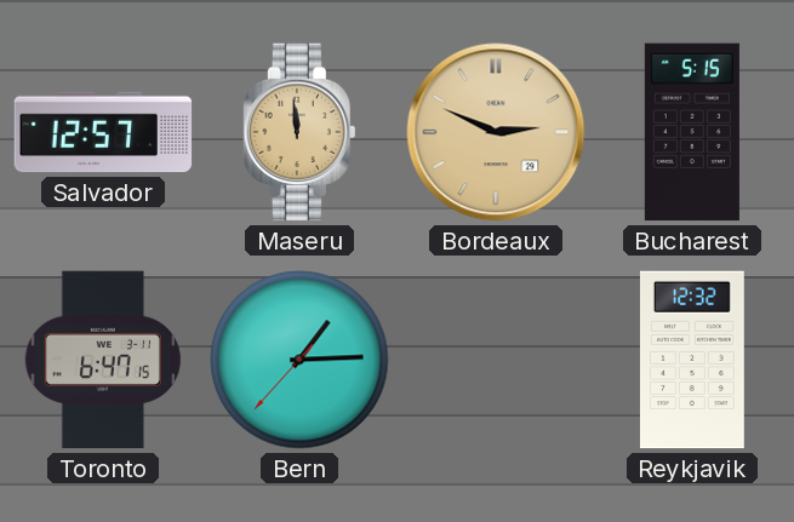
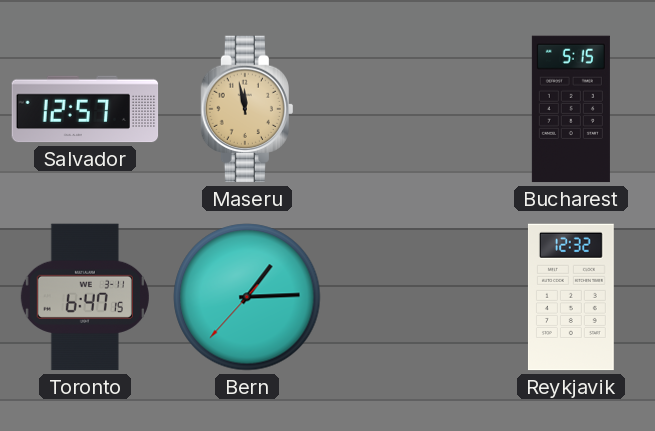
Maseru: 11:59 -> 11:58
Bordeaux: 2:49 -> none
